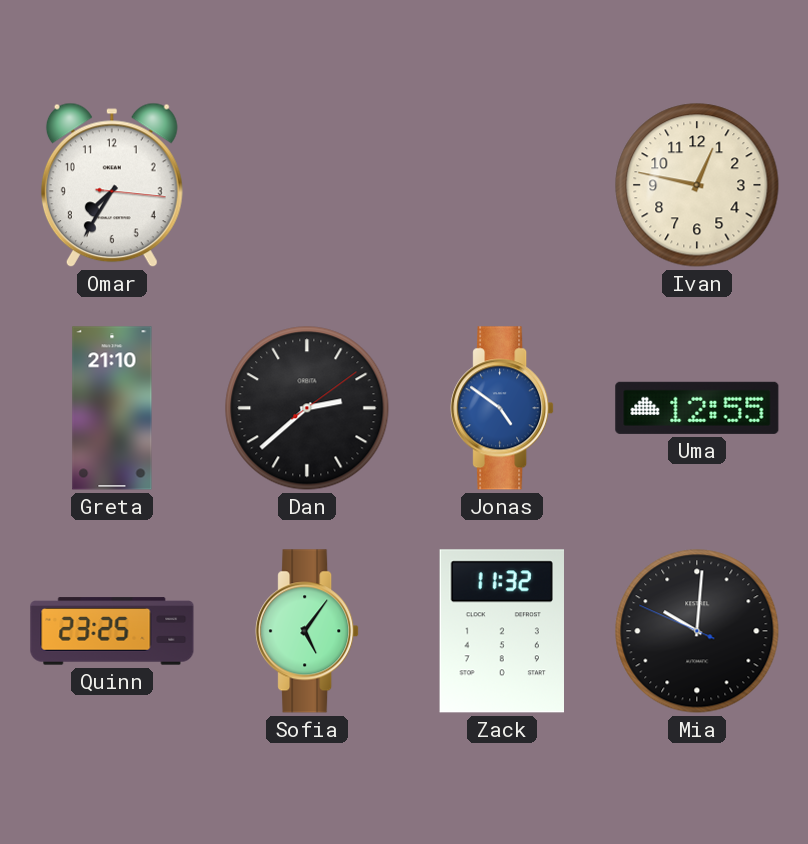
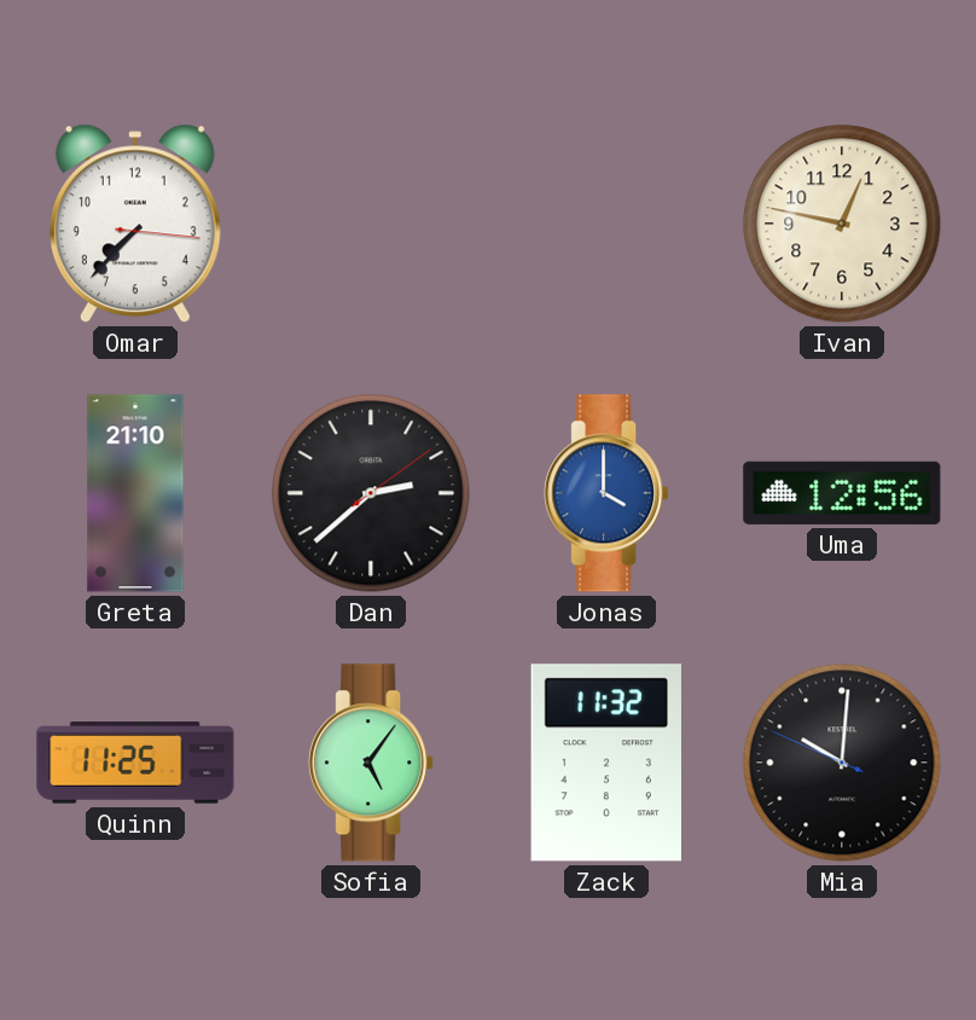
Omar: 7:35 -> 7:37
Jonas: 4:51 -> 4:00
Uma: 12:55 -> 12:56
Quinn: 23:25 -> 11:25
